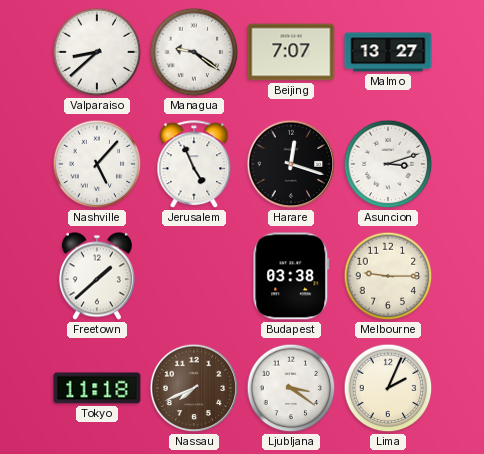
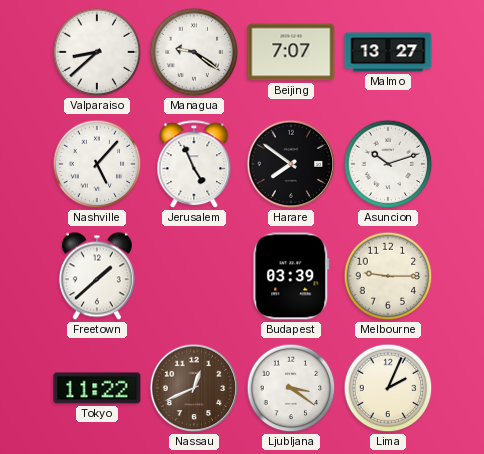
Harare: 12:18 -> 7:51
Asuncion: 3:12 -> 10:12
Budapest: 03:38 -> 03:39
Tokyo: 11:18 -> 11:22
Nassau: 7:41 -> 12:41
